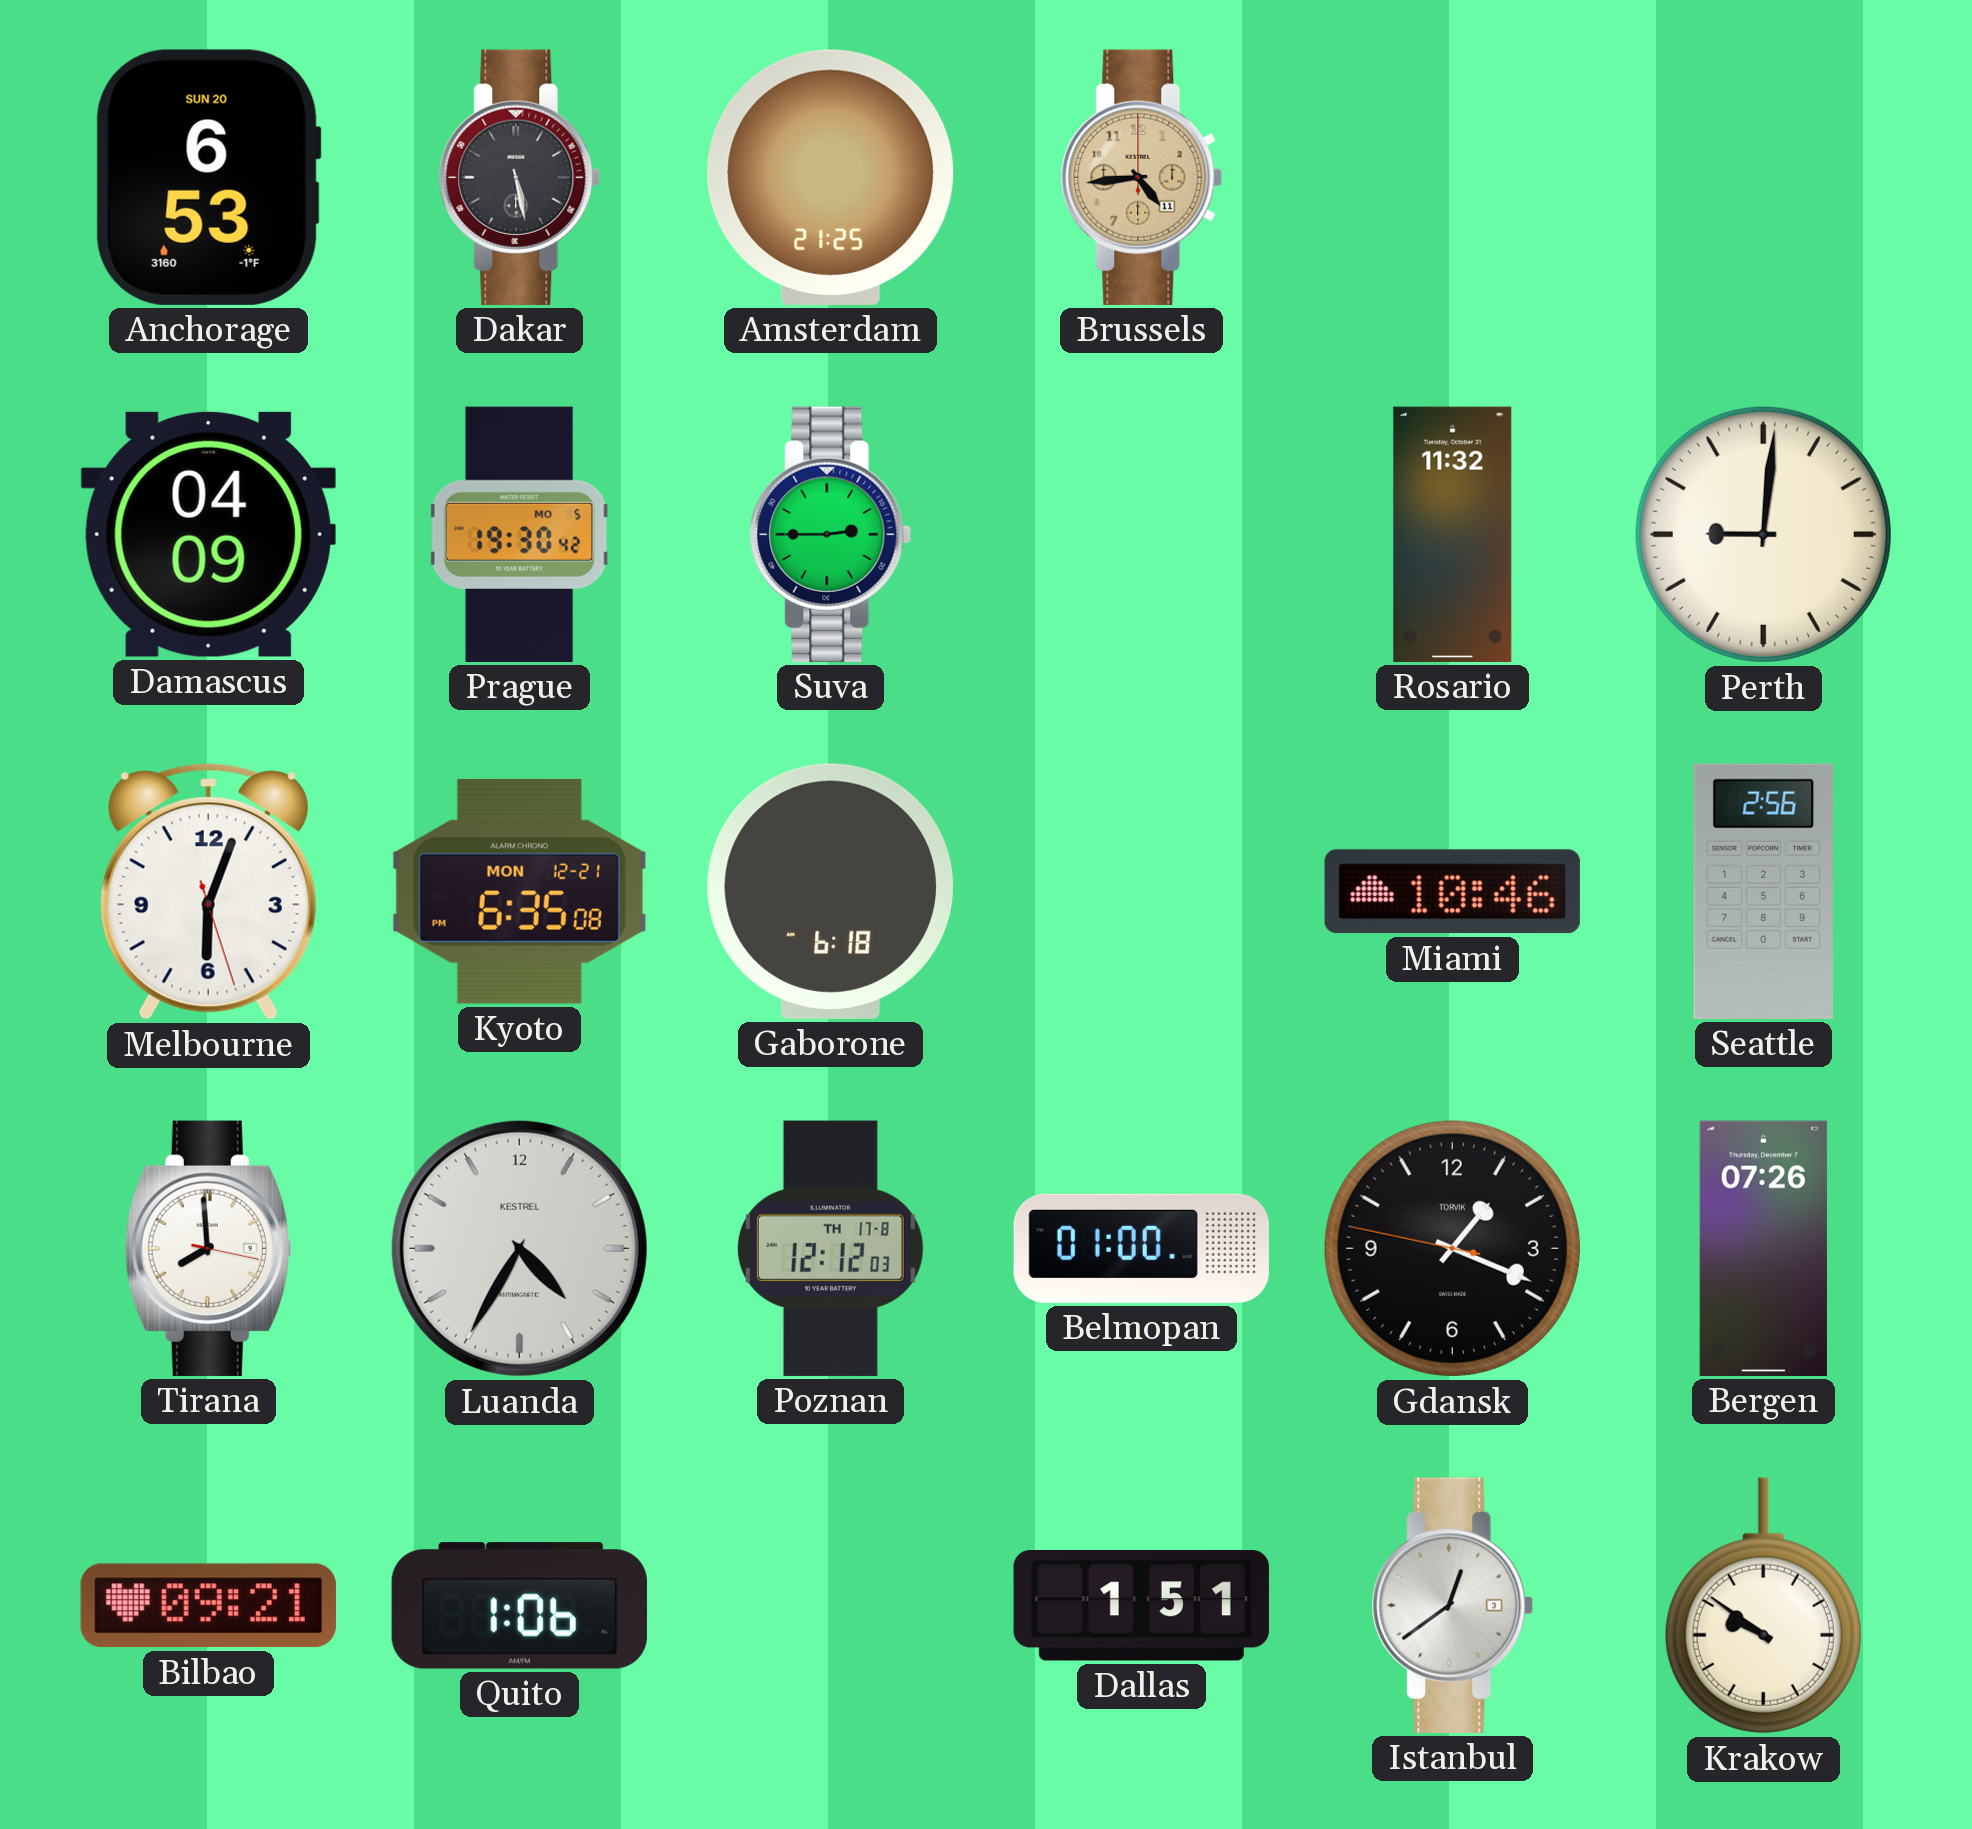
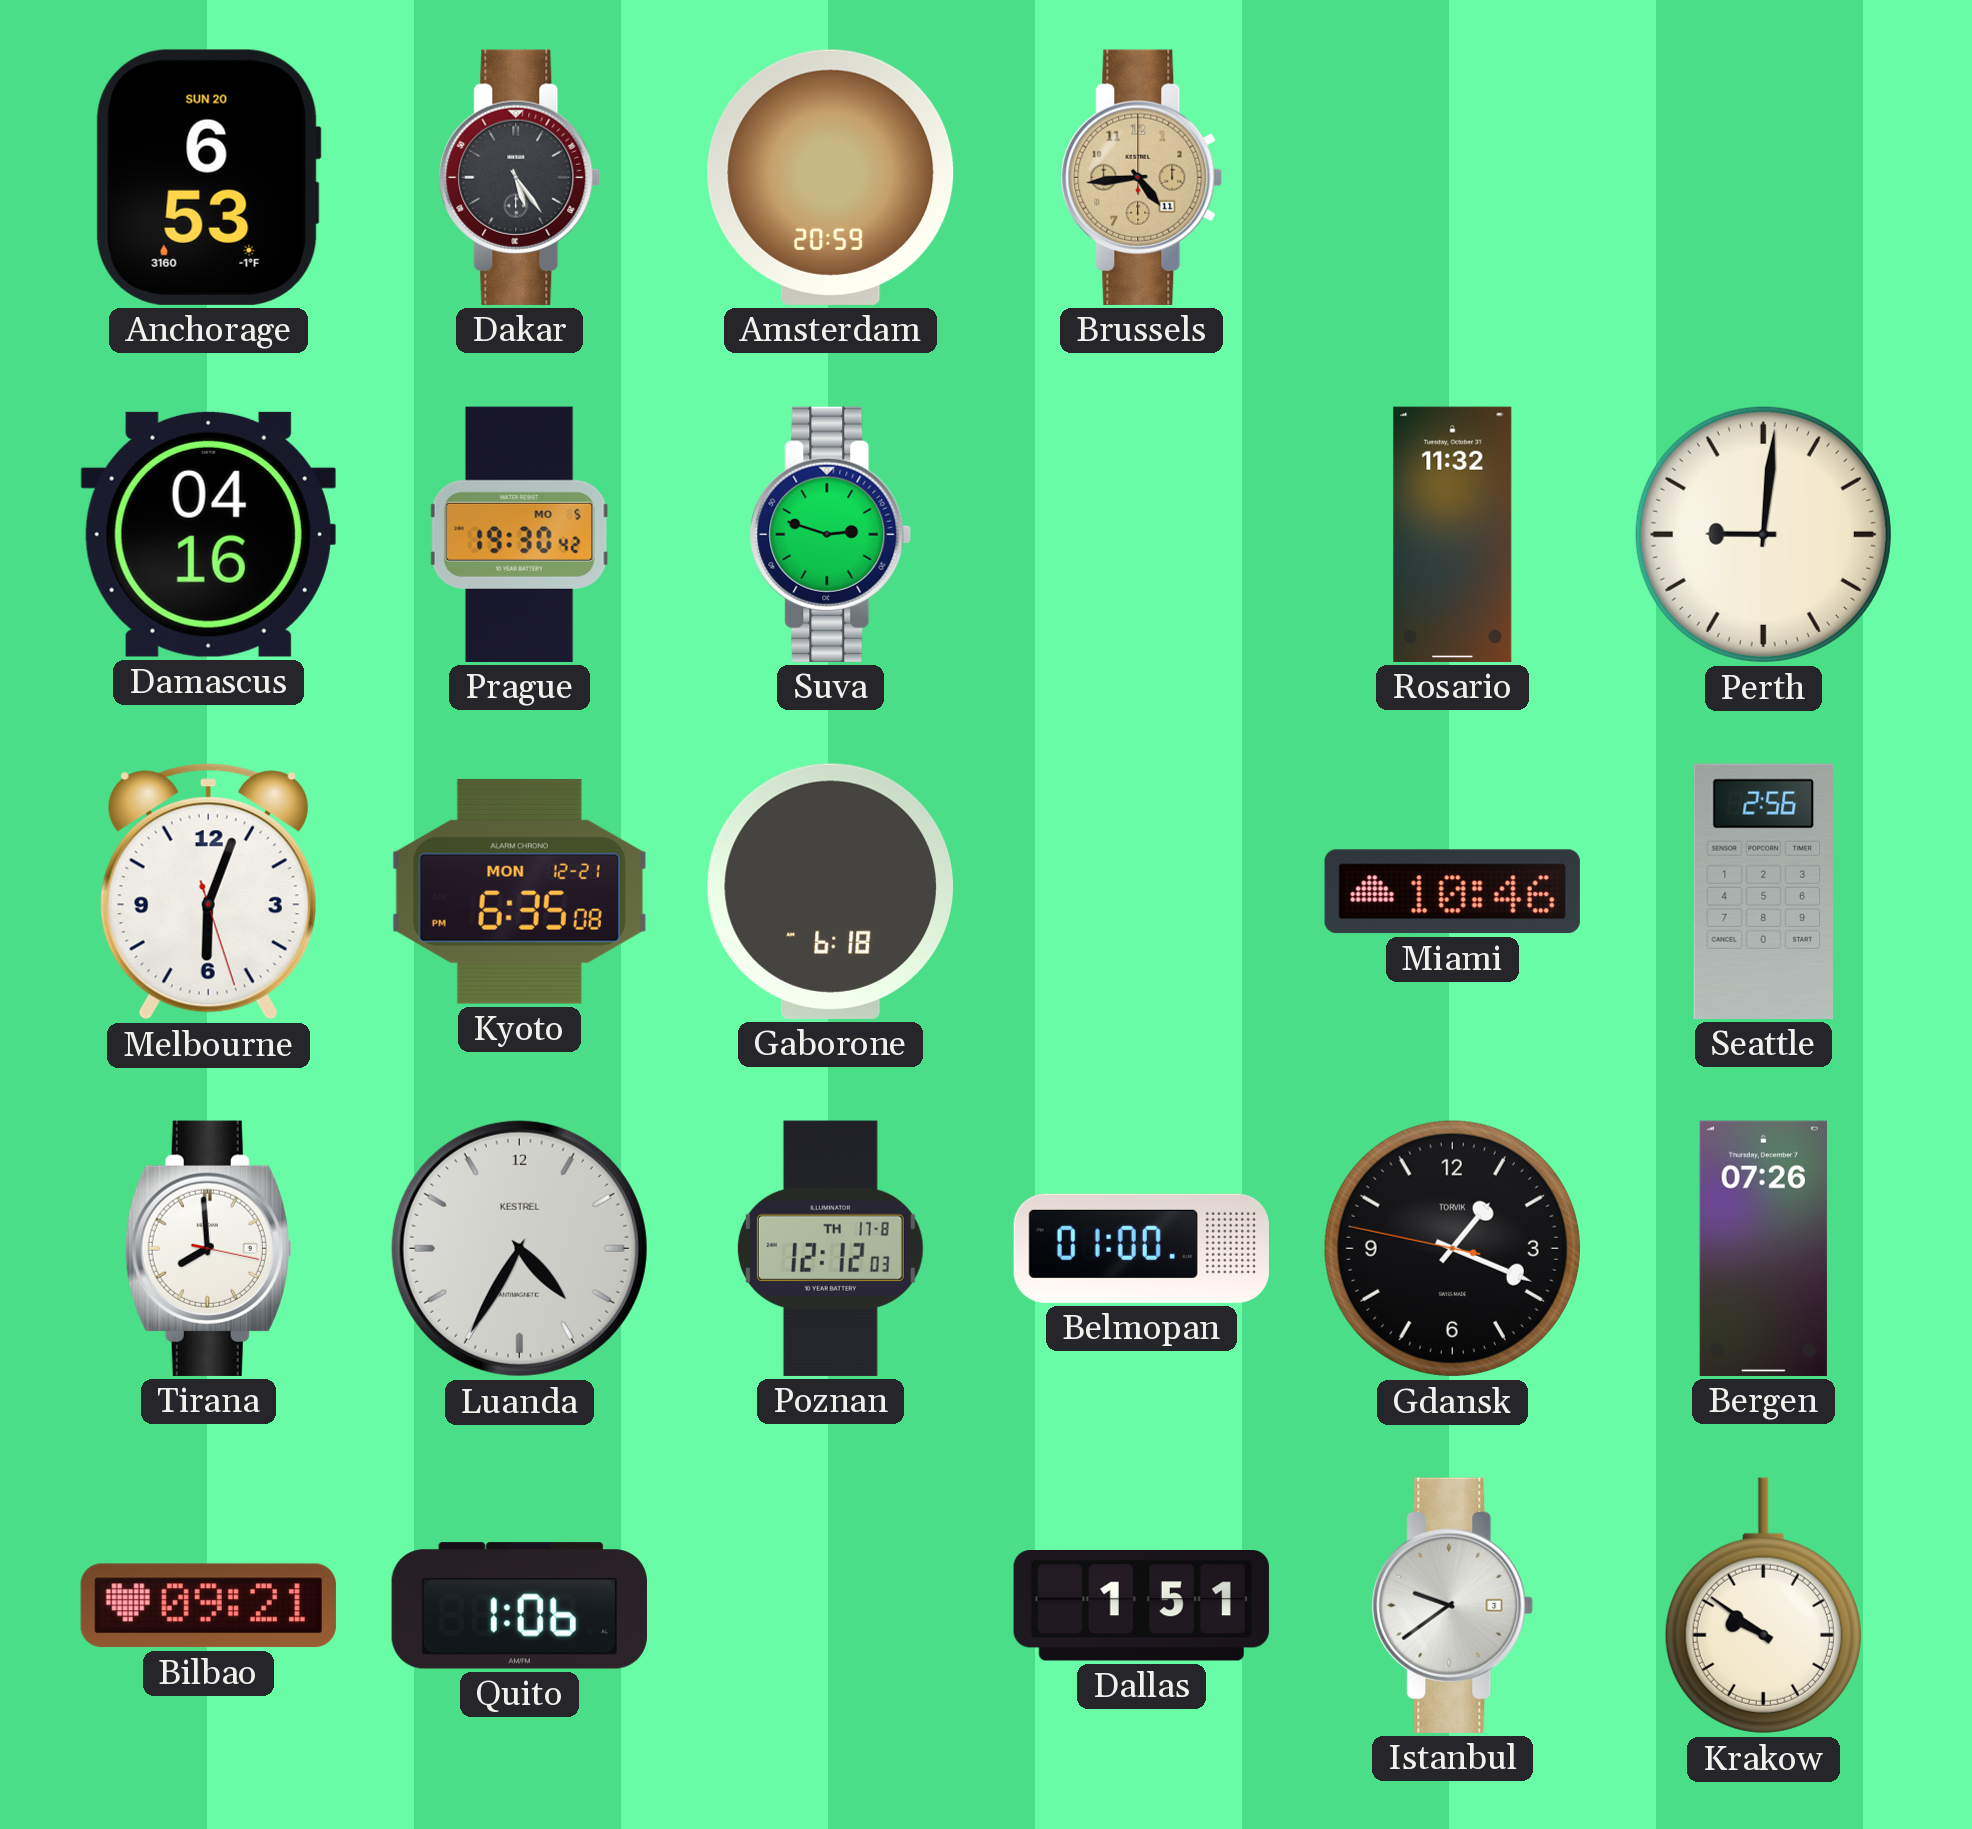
Dakar: 5:28 -> 5:24
Amsterdam: 21:25 -> 20:59
Damascus: 04:09 -> 04:16
Suva: 2:45 -> 2:48
Istanbul: 12:39 -> 9:39
